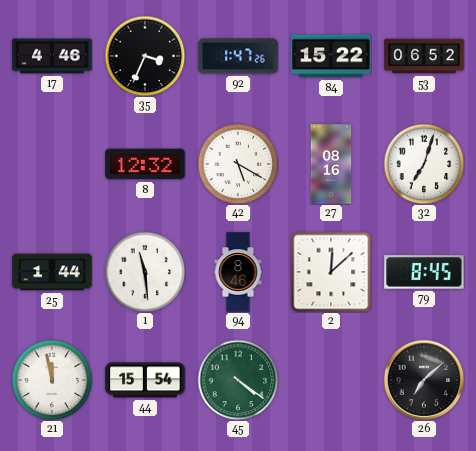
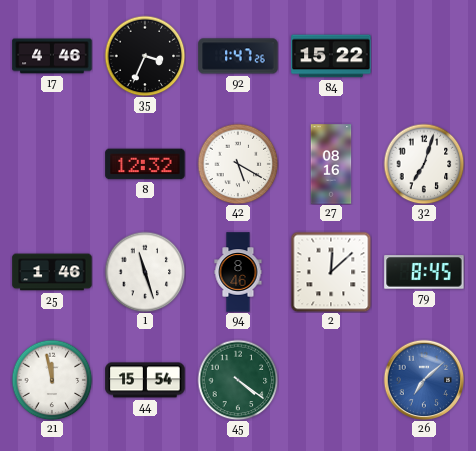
53: 06:52 -> none
25: 1:44 -> 1:46
1: 11:29 -> 11:27
26 dial: black -> blue
